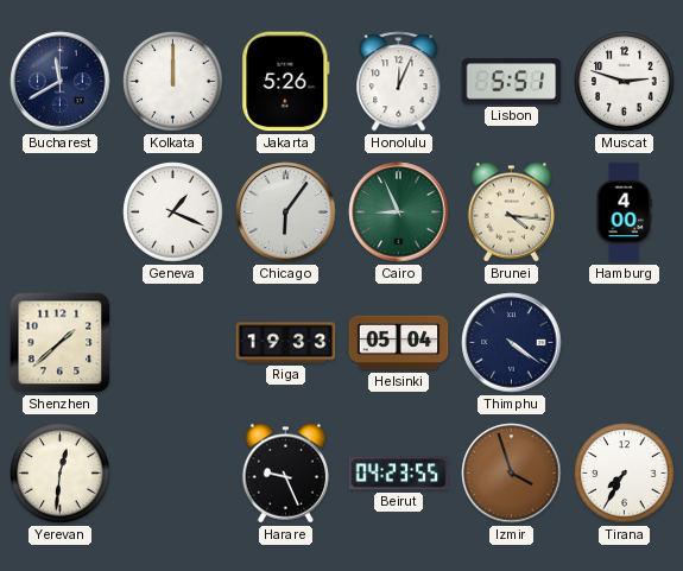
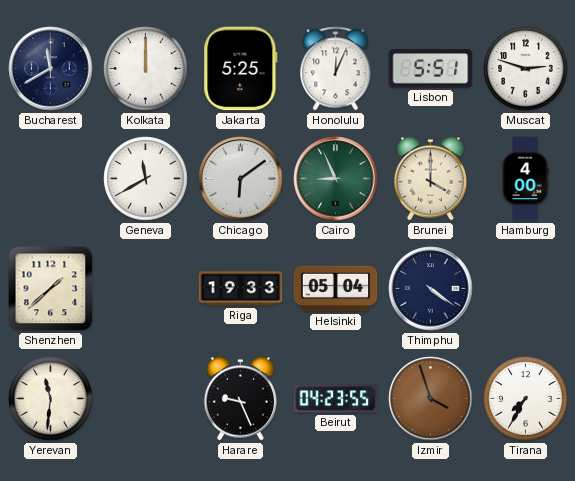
Jakarta: 5:26 -> 5:25
Geneva: 1:19 -> 11:40
Chicago: 6:06 -> 6:09
Brunei: 4:16 -> 4:00
Yerevan: 12:31 -> 11:31
